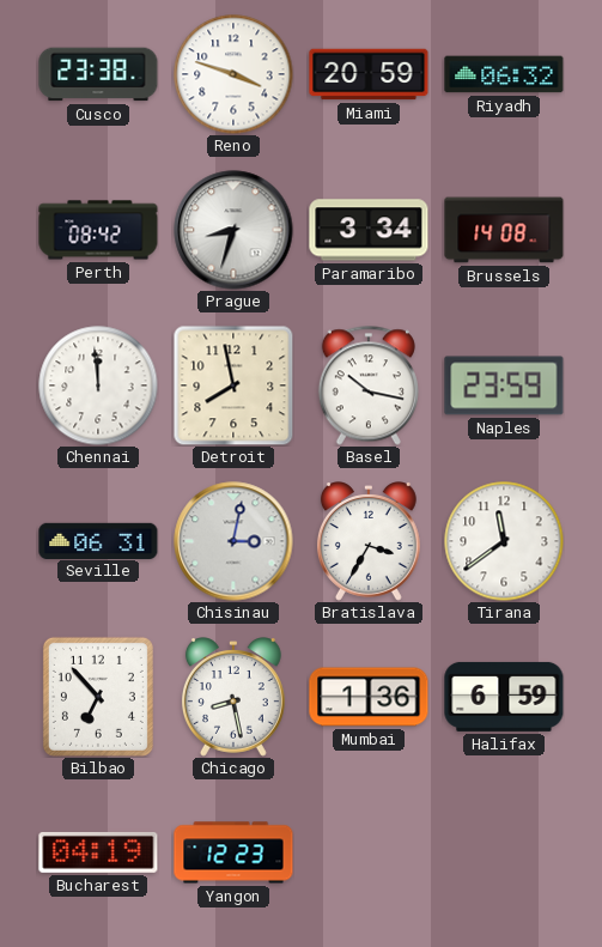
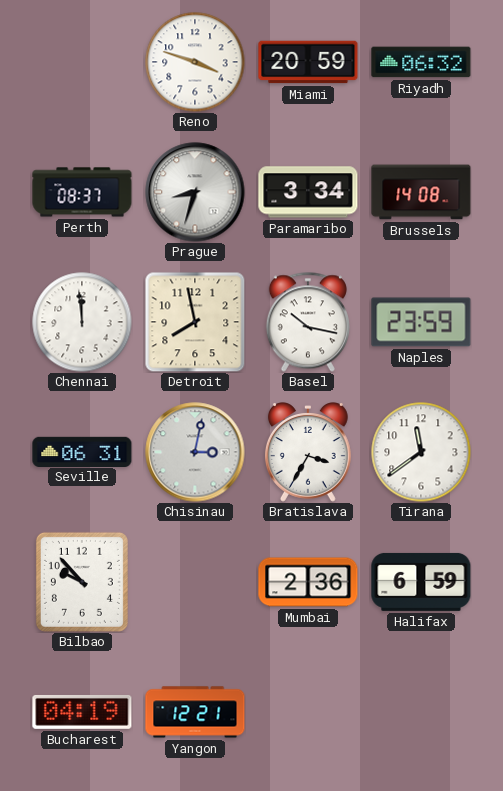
Cusco: 23:38 -> none
Perth: 08:42 -> 08:37
Bilbao: 6:53 -> 9:53
Chicago: 8:28 -> none
Mumbai: 1:36 -> 2:36
Yangon: 12:23 -> 12:21
